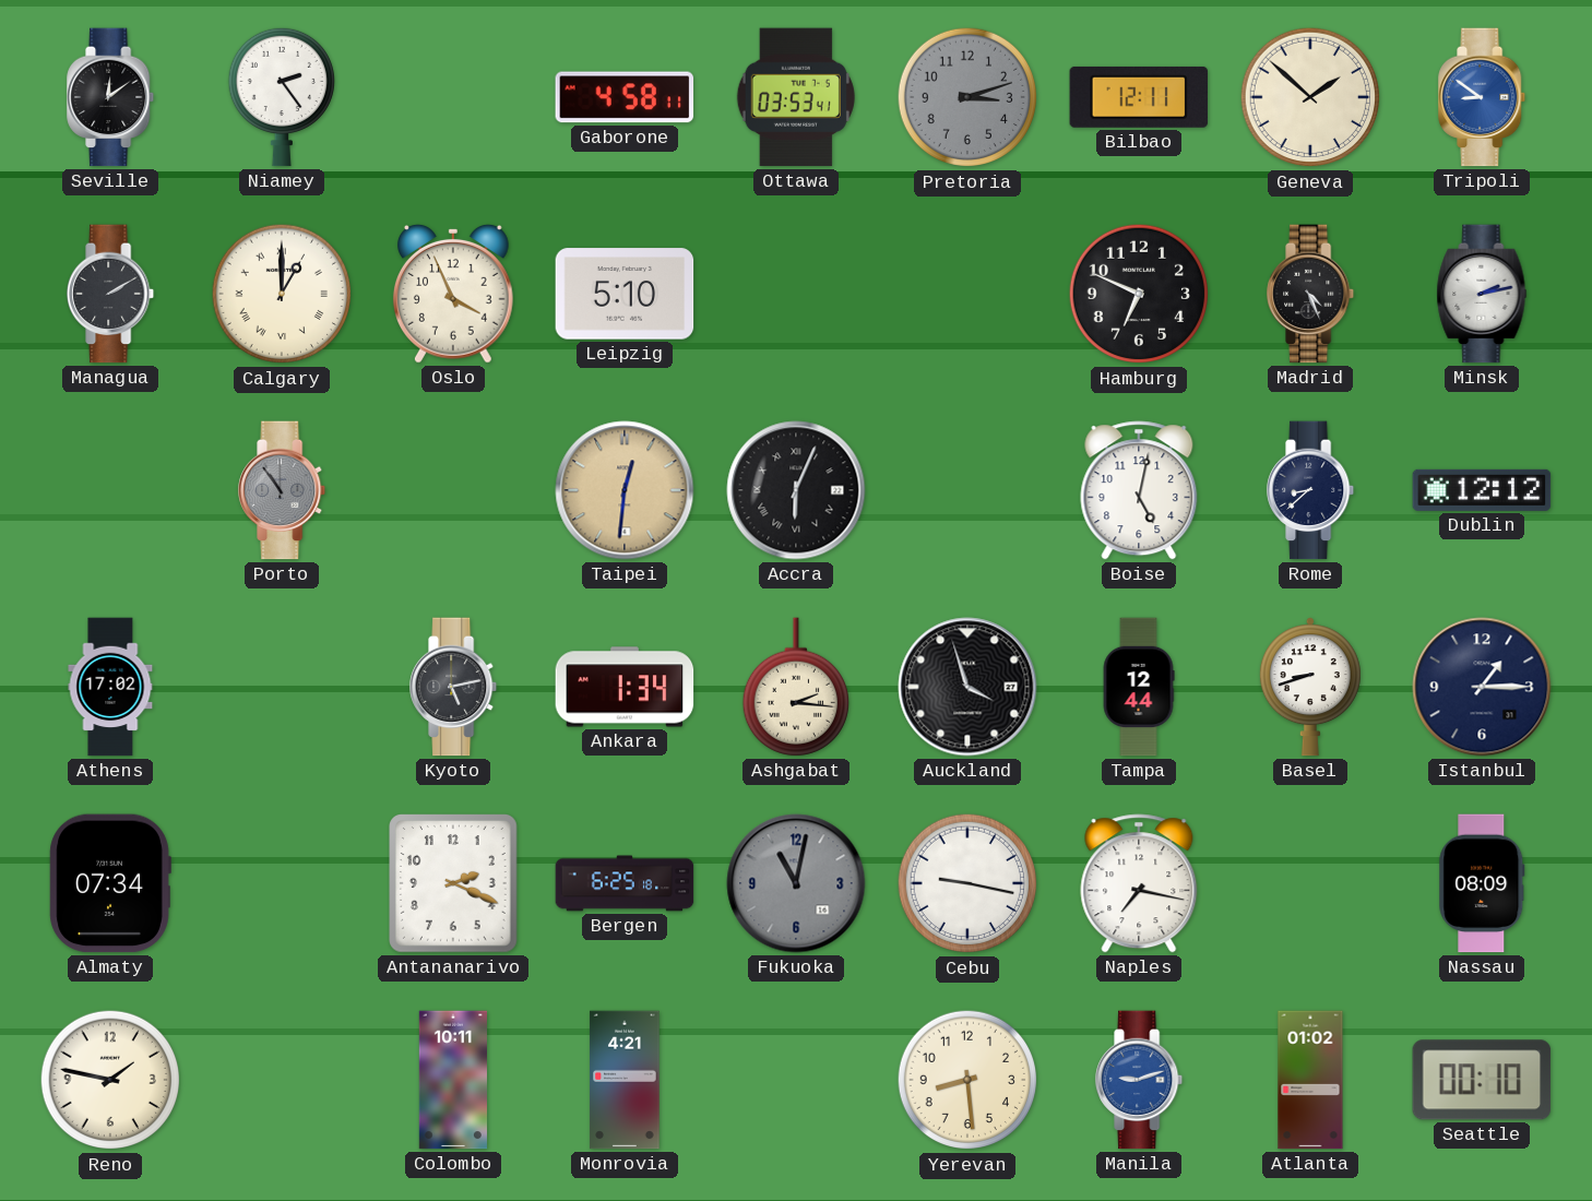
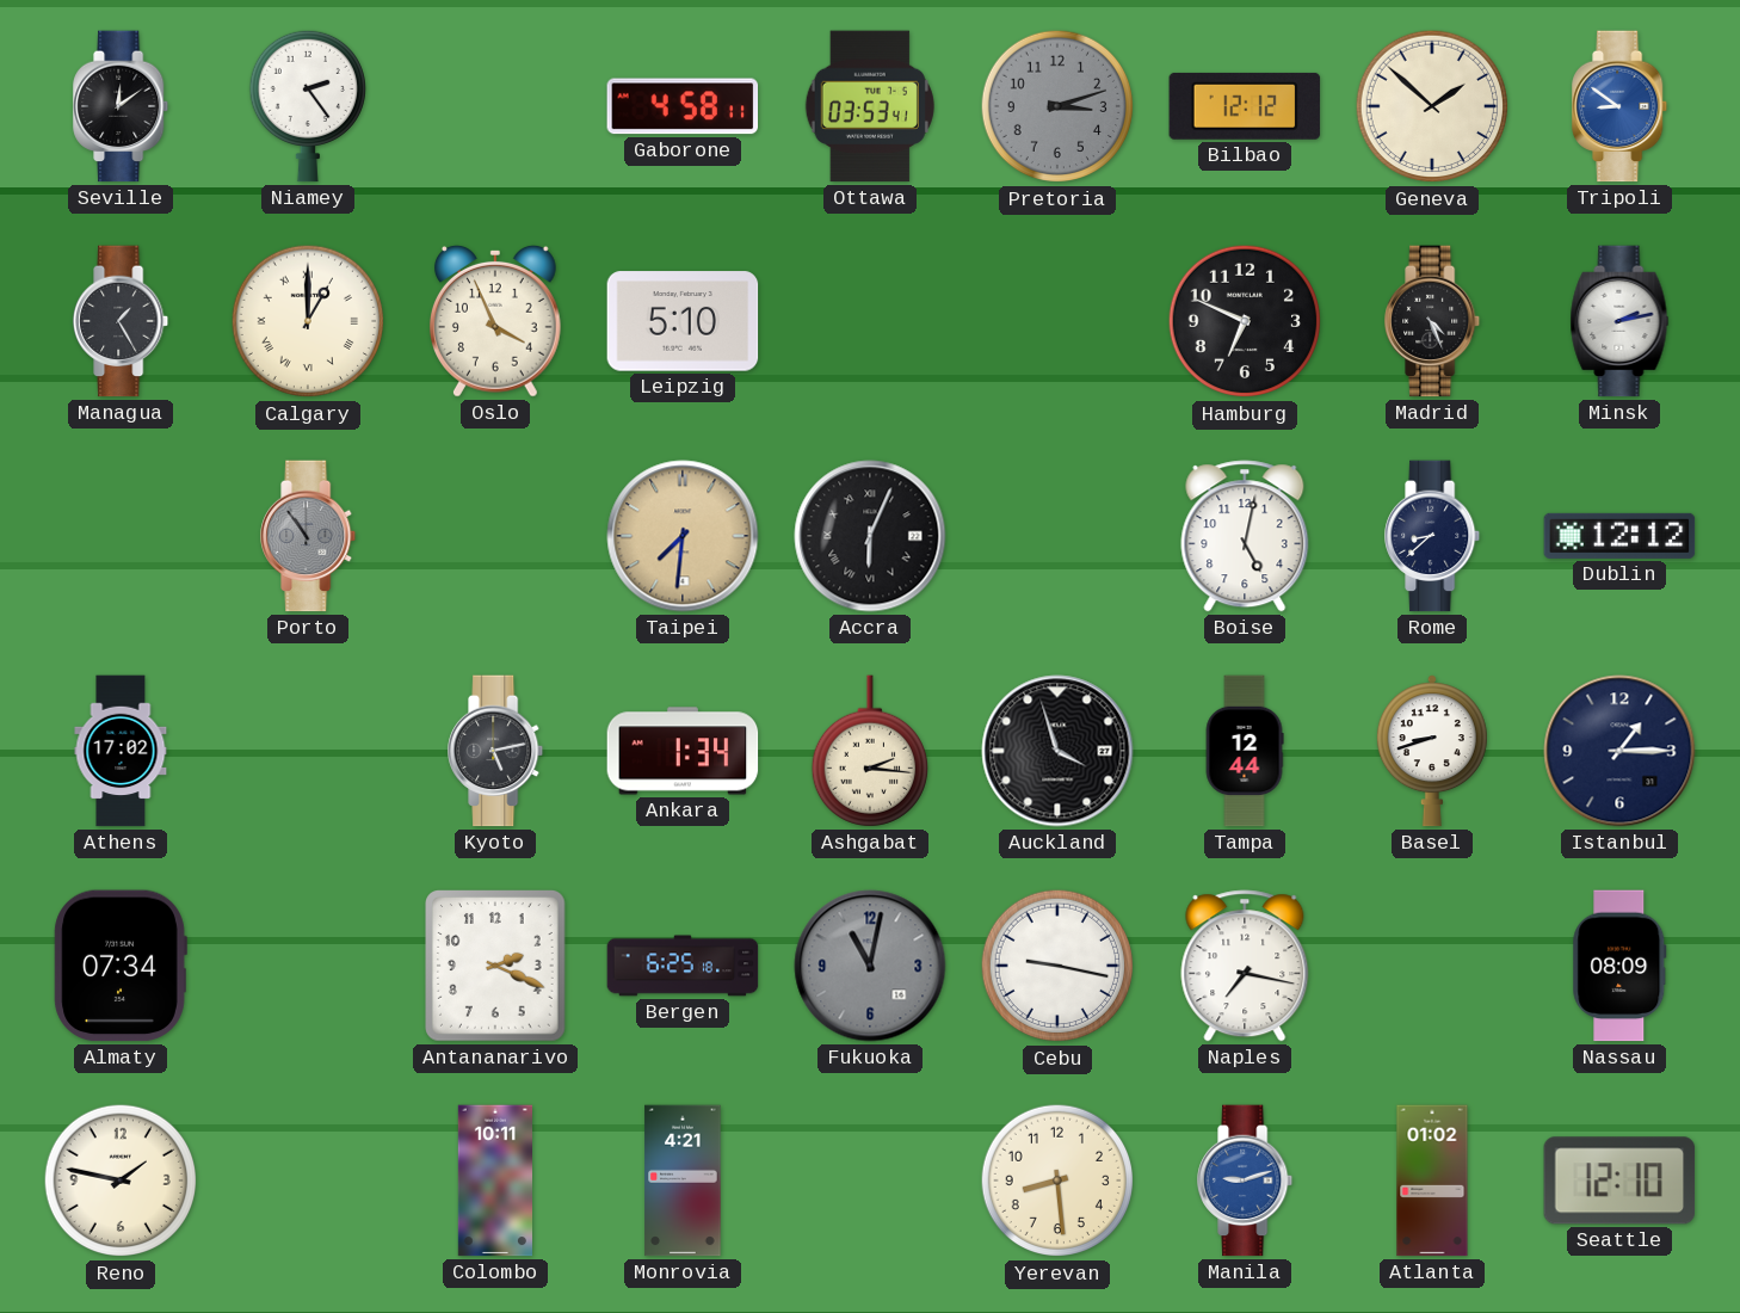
Bilbao: 12:11 -> 12:12
Managua: 2:10 -> 1:25
Taipei: 12:31 -> 7:31
Seattle: 00:10 -> 12:10
